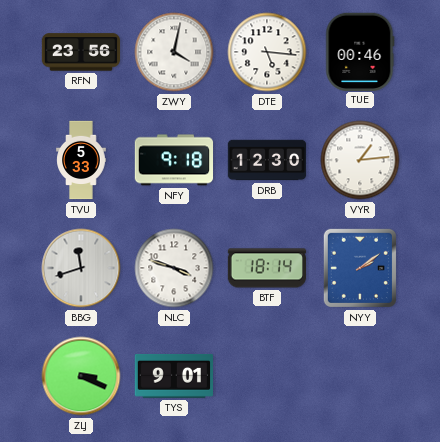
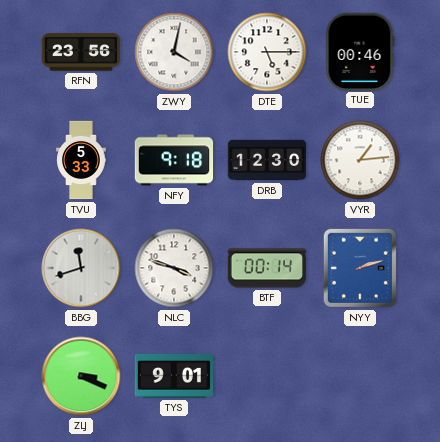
DTE: 5:16 -> 5:15
BTF: 18:14 -> 00:14
NYY: 2:09 -> 2:12
